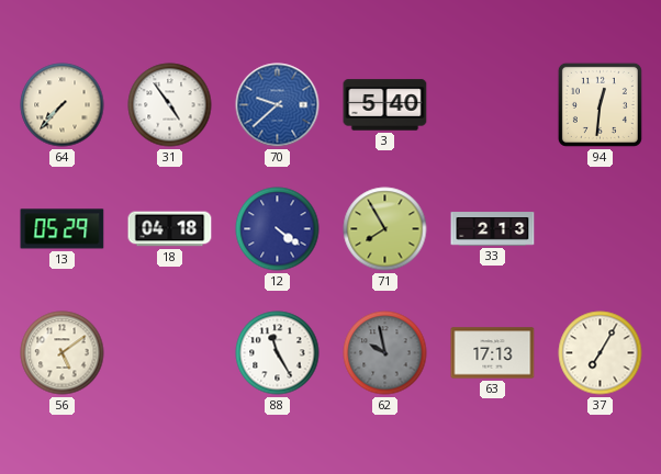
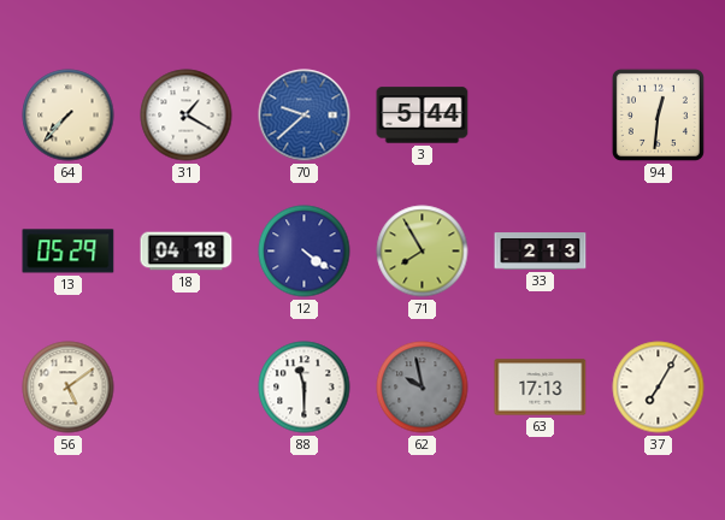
31: 4:54 -> 1:20
3: 5:40 -> 5:44
88: 11:25 -> 11:30
